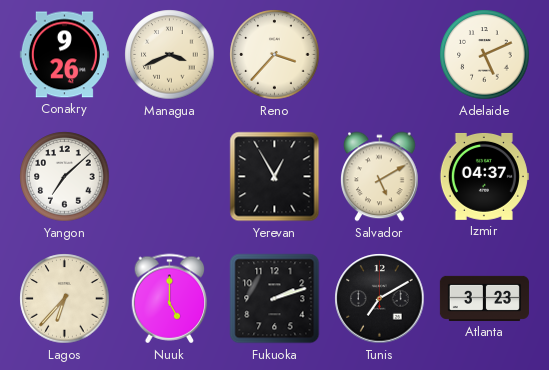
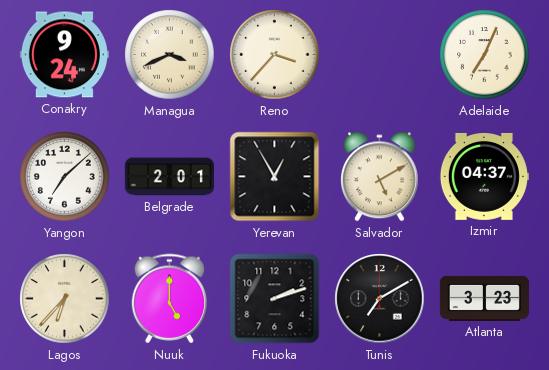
Conakry: 9:26 -> 9:24
Adelaide: 5:11 -> 7:04
Belgrade: none -> 2:01
